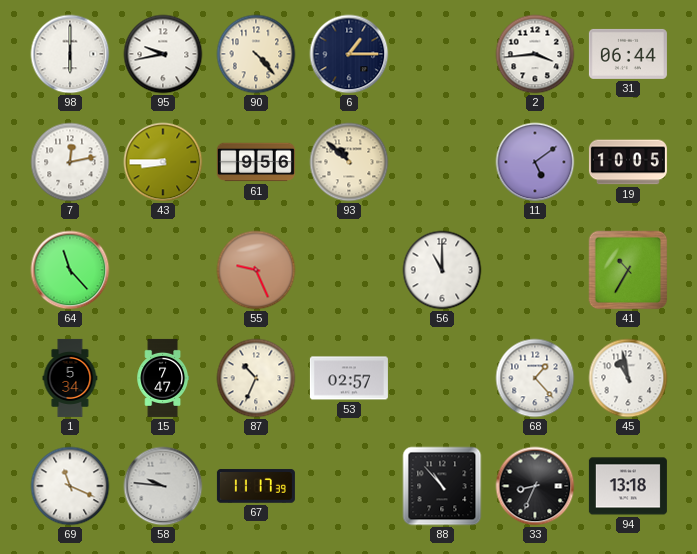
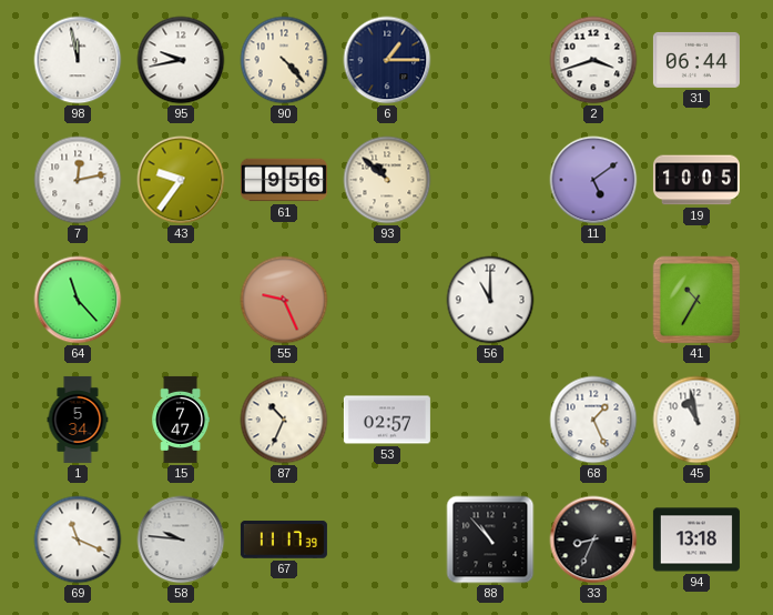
98: 6:00 -> 11:58
2: 3:44 -> 3:42
43: 8:45 -> 9:36
68: 1:23 -> 1:26
